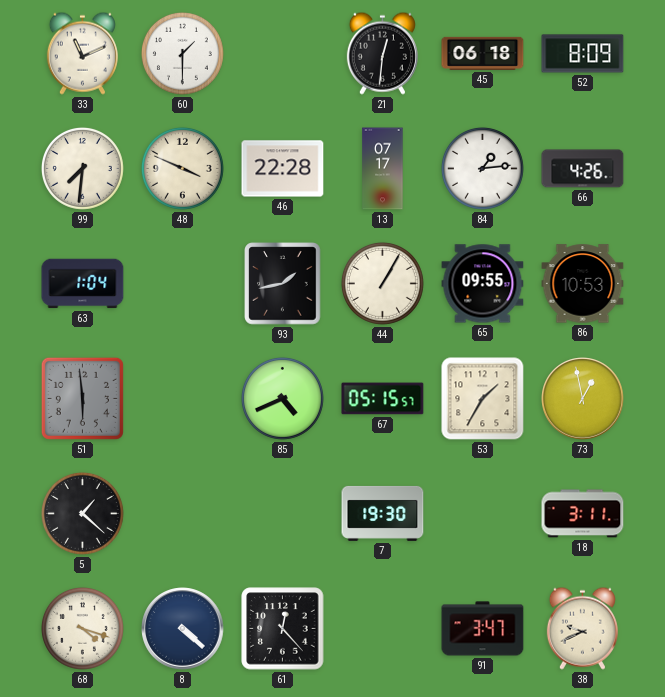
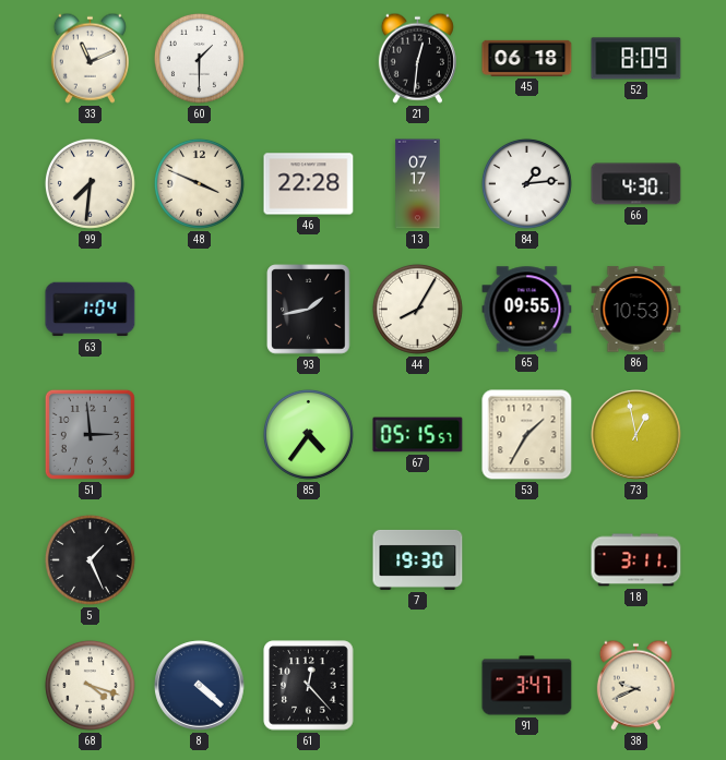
66: 4:26 -> 4:30
44: 1:05 -> 8:05
51: 5:59 -> 2:59
85: 4:41 -> 4:36
5: 1:22 -> 1:26
